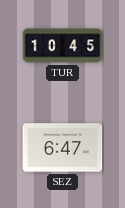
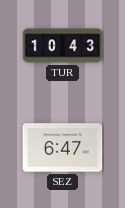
TUR: 10:45 -> 10:43
